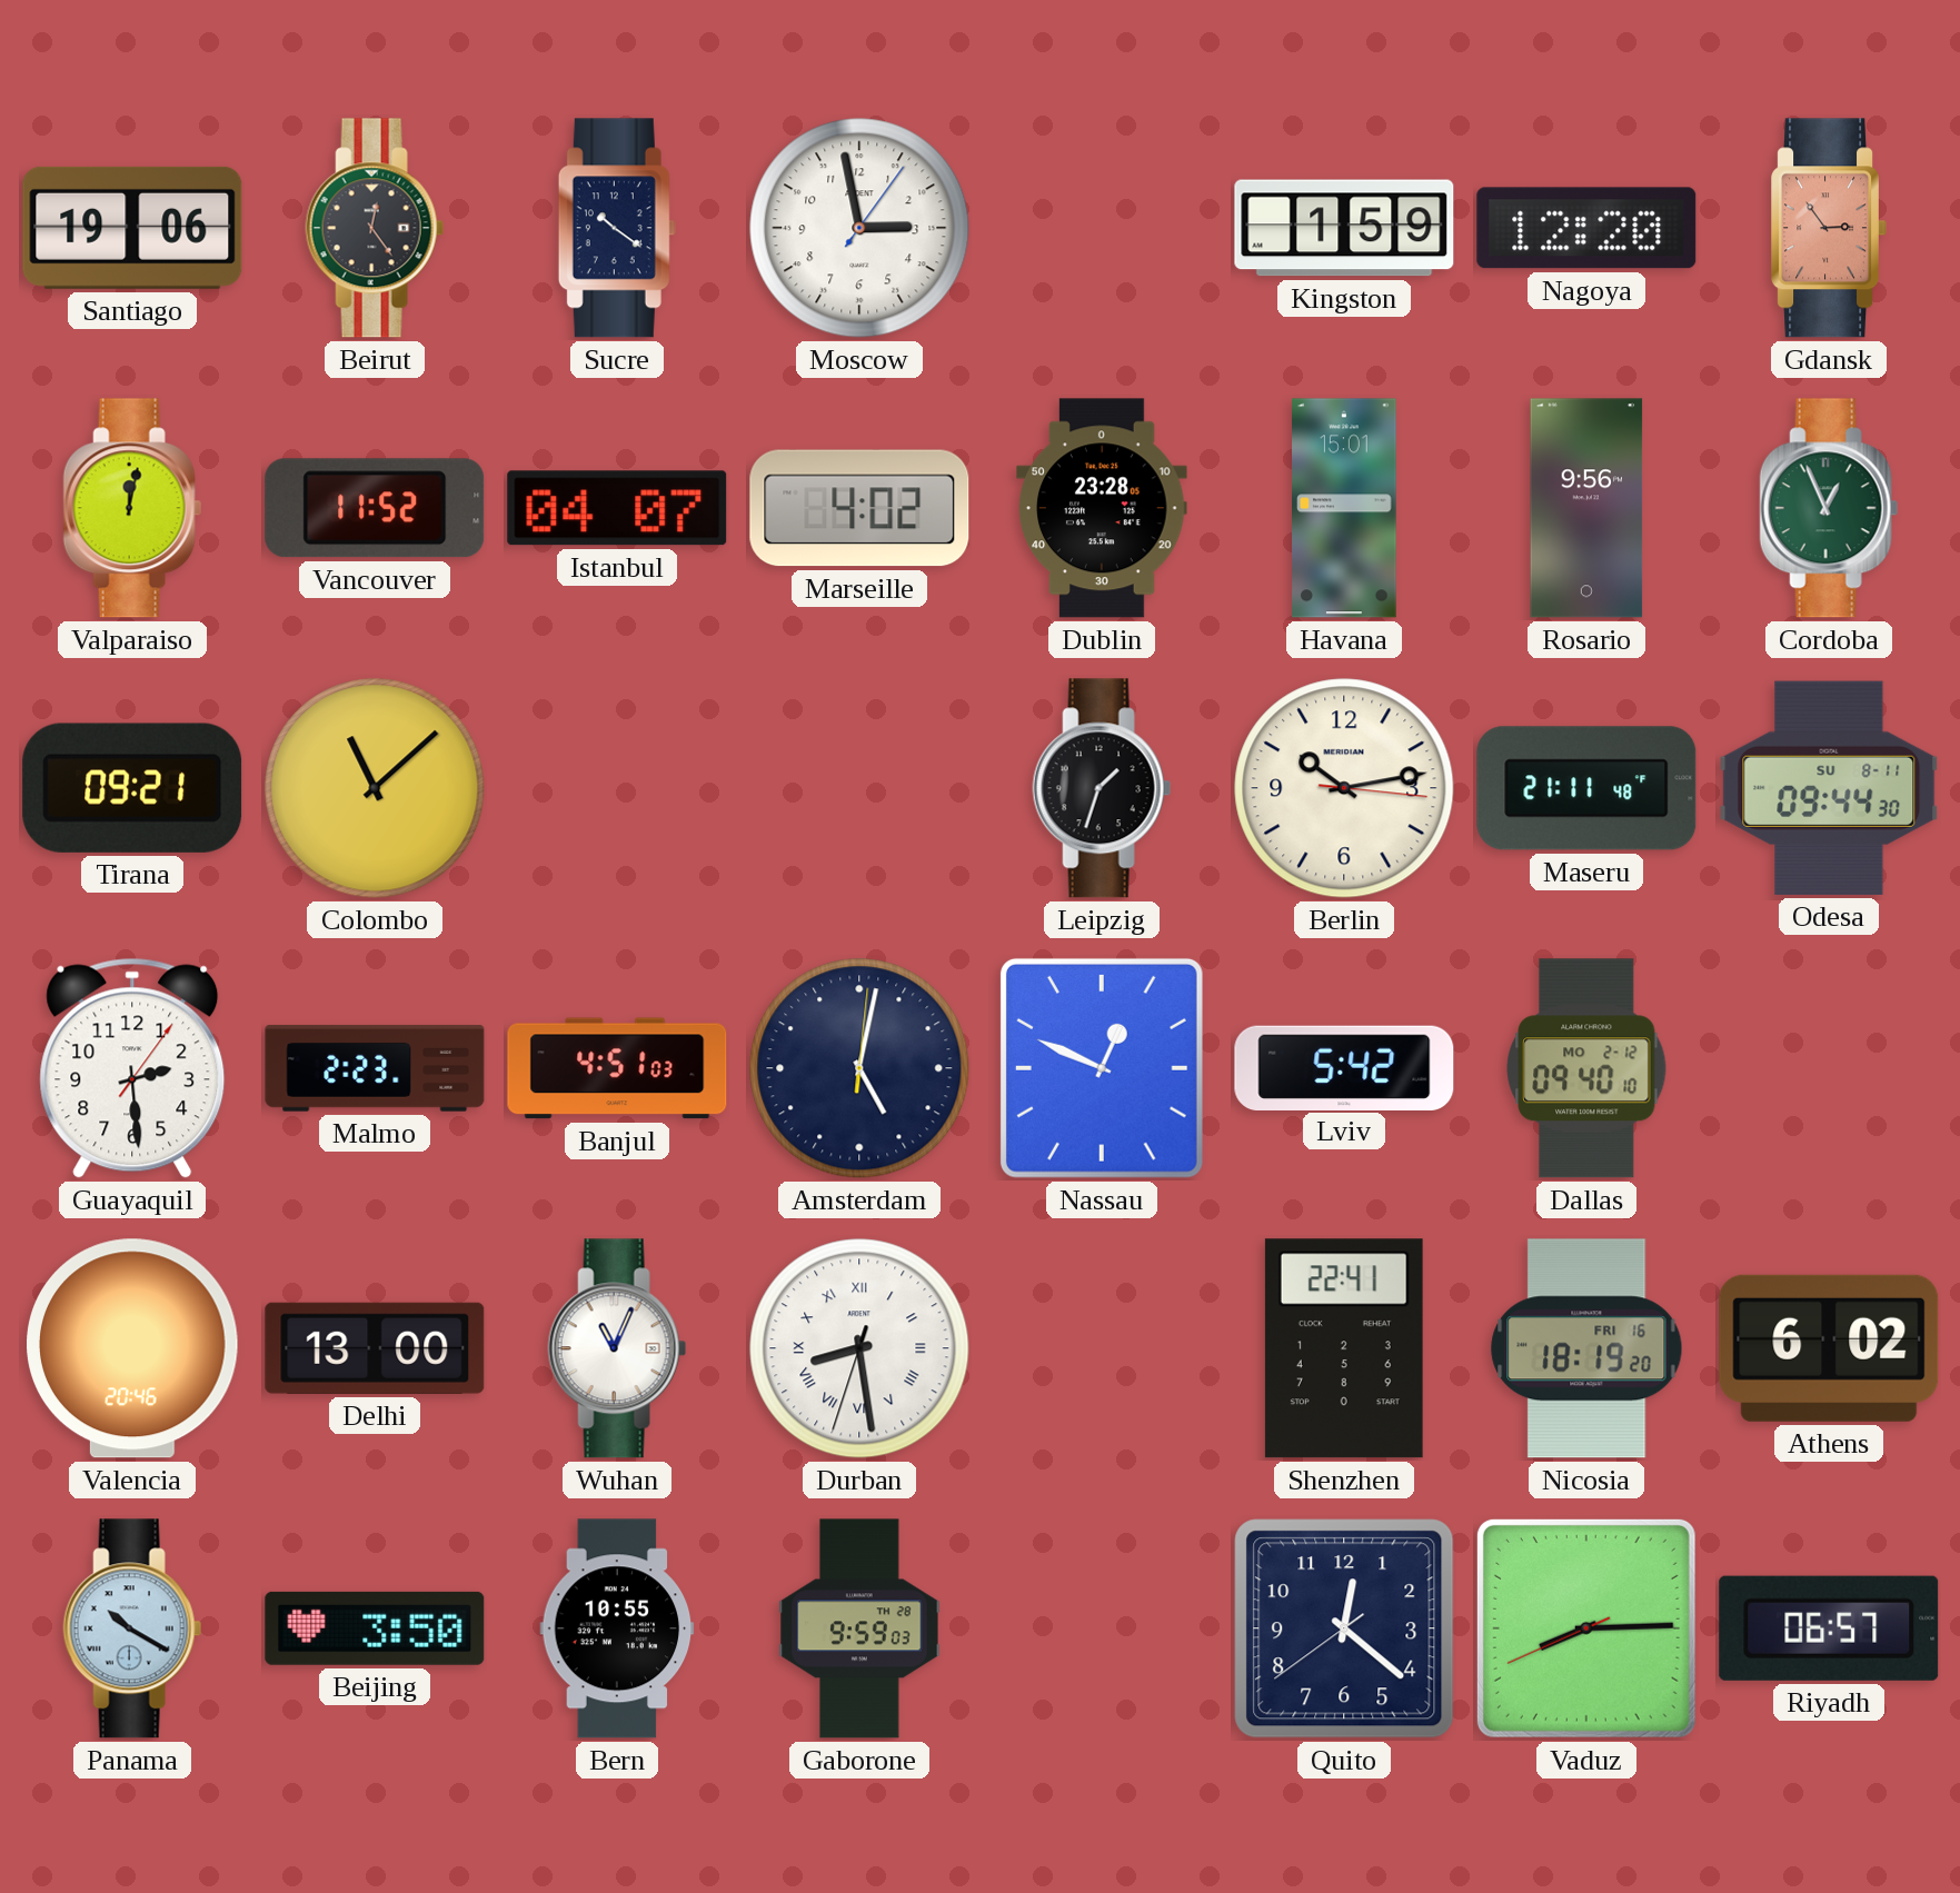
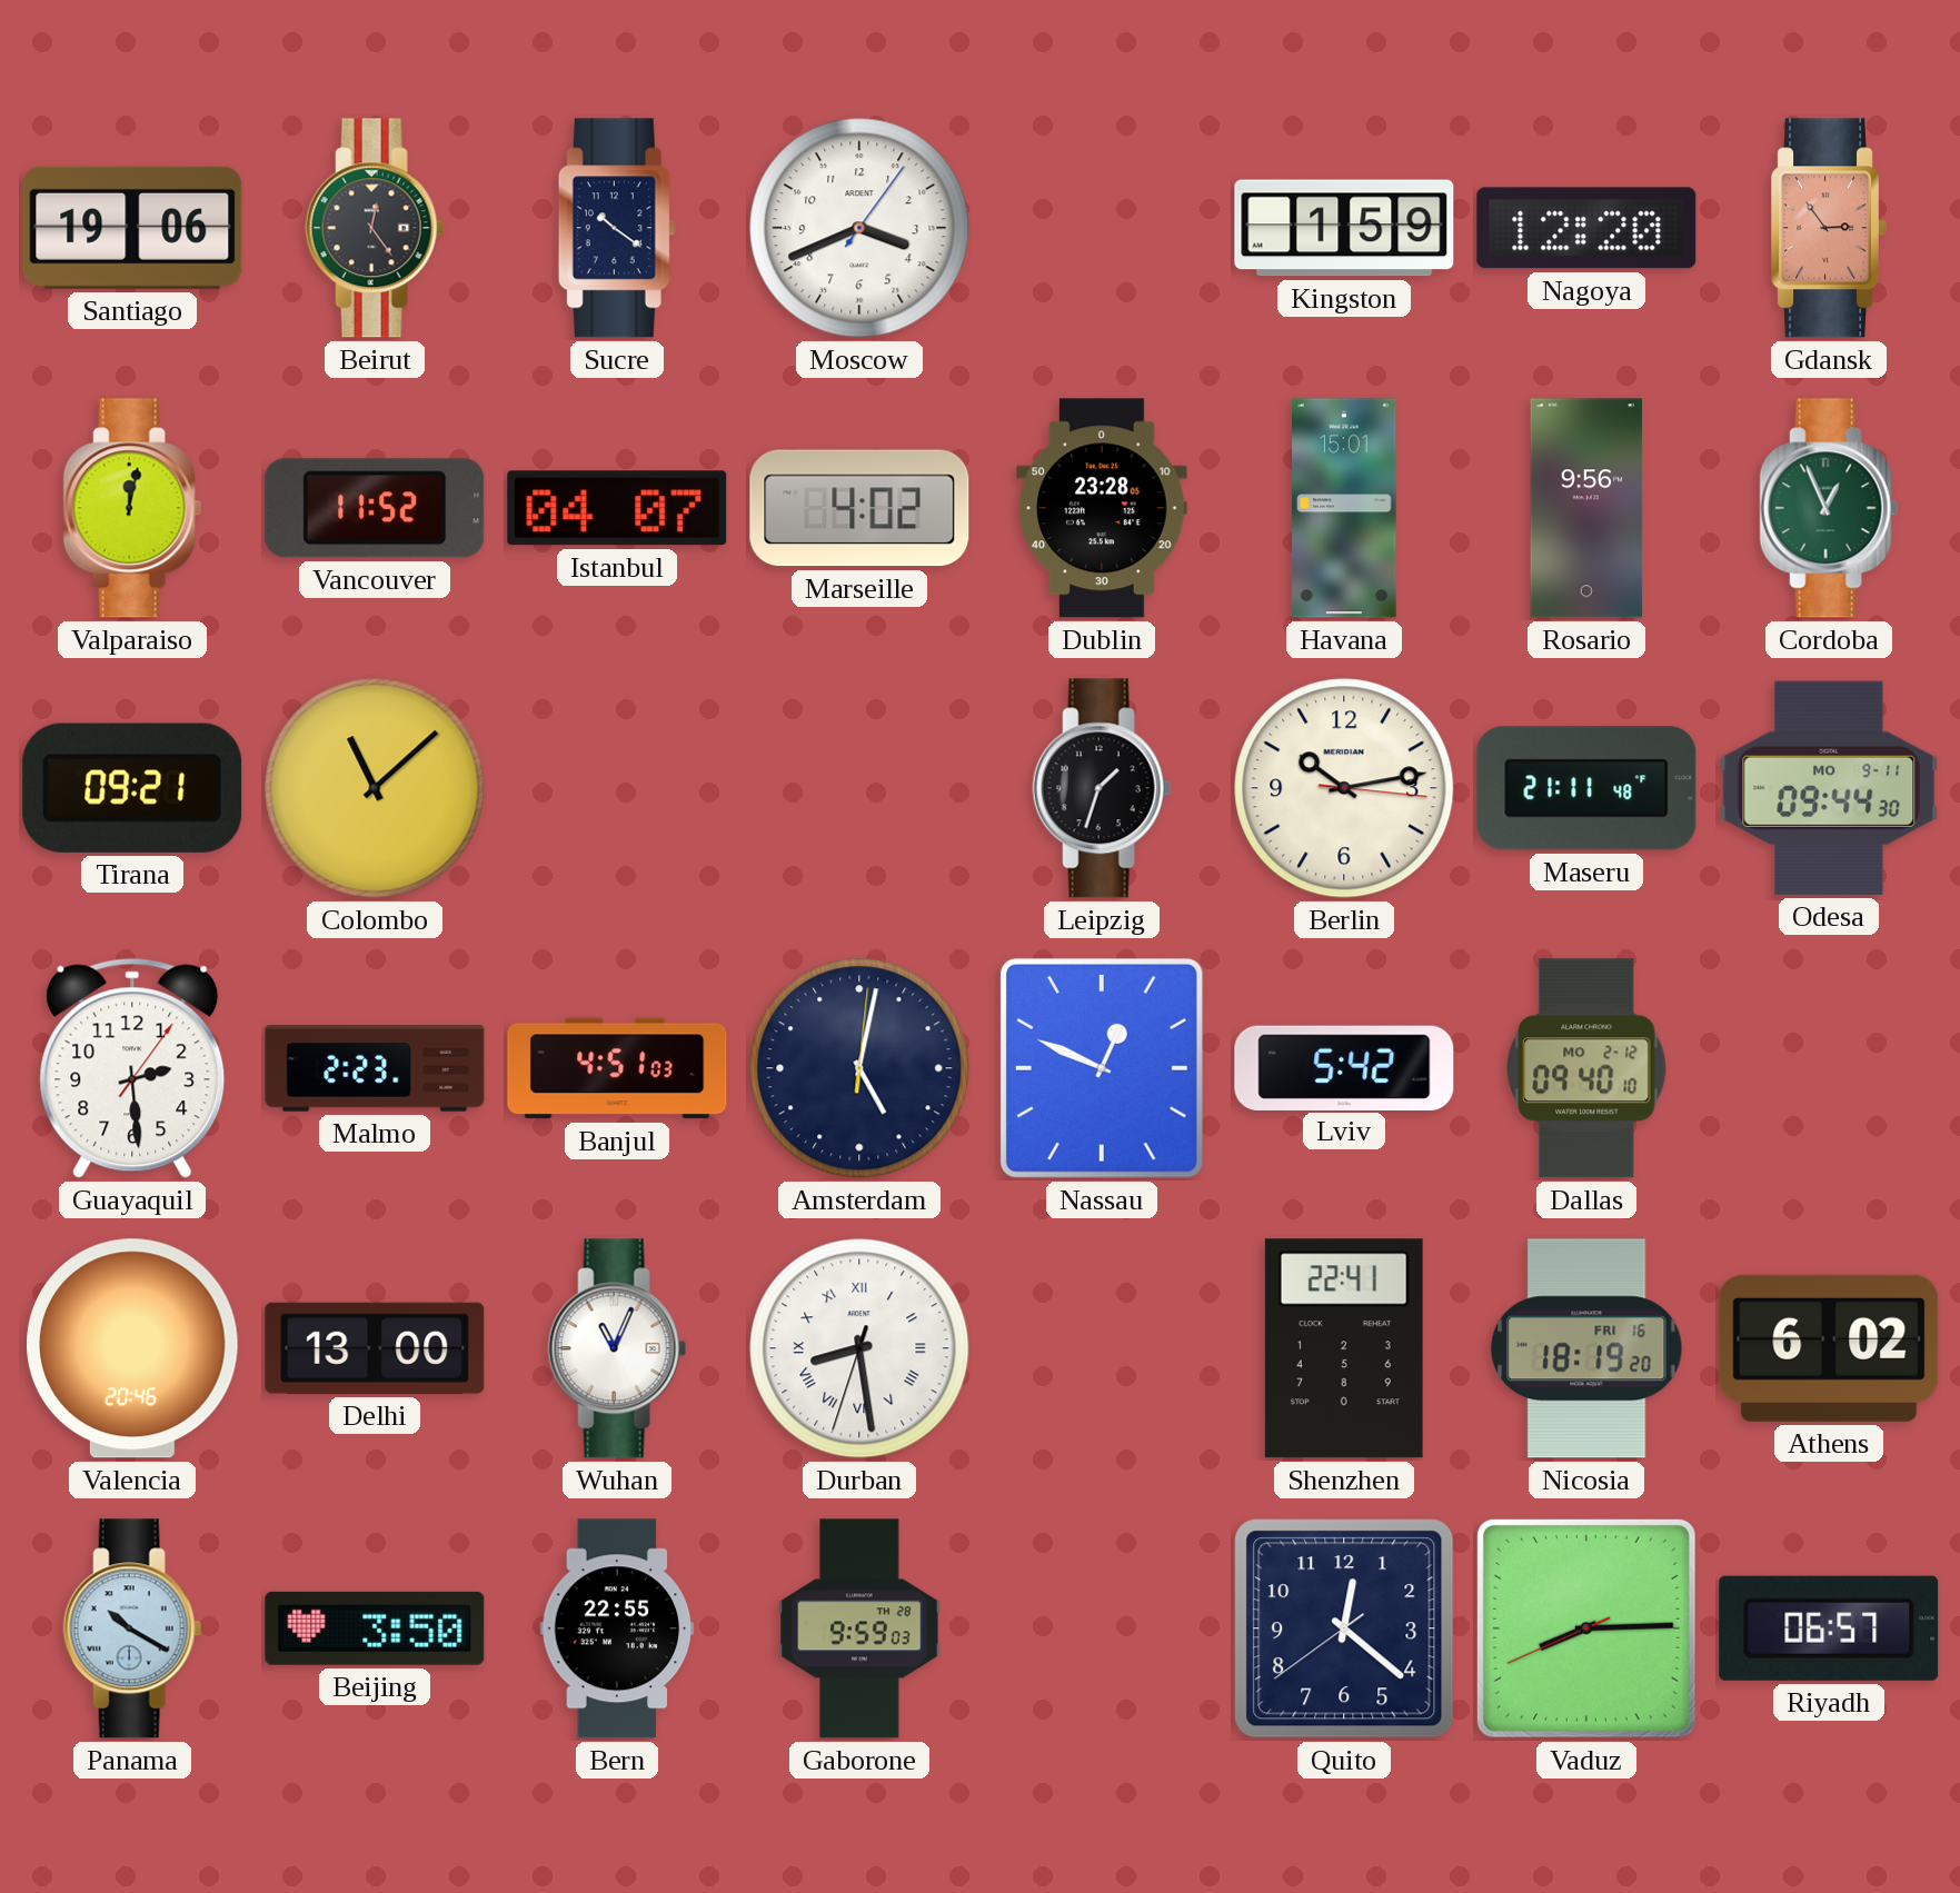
Moscow: 2:58 -> 3:41
Odesa date: SU 8-11 -> MO 9-11
Bern: 10:55 -> 22:55
